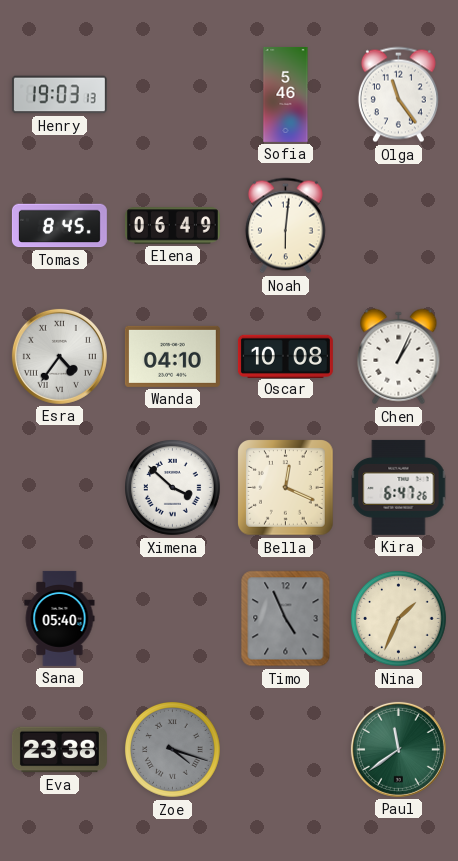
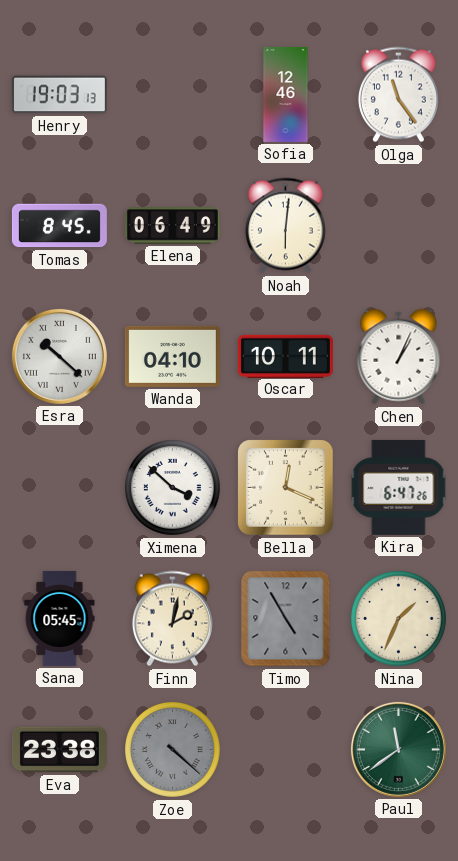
Sofia: 5:46 -> 12:46
Esra: 4:36 -> 10:22
Oscar: 10:08 -> 10:11
Sana: 05:40 -> 05:45
Finn: none -> 2:02
Timo: 4:56 -> 4:55
Zoe: 4:18 -> 4:22
